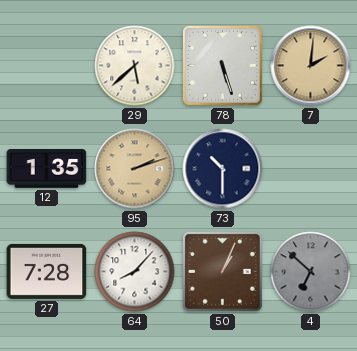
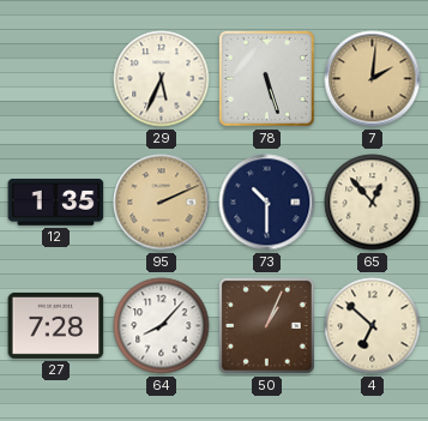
29: 5:38 -> 5:34
95: 2:12 -> 2:11
65: none -> 12:53
4 dial: grey -> cream
